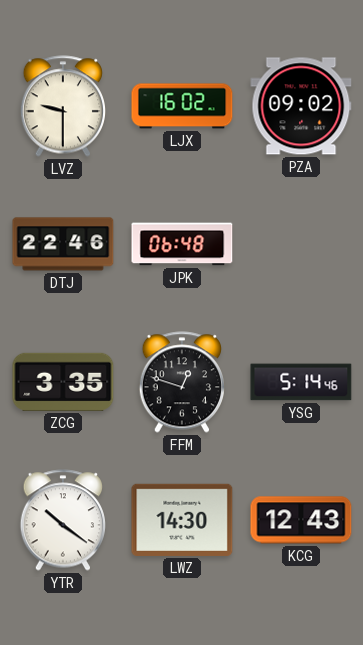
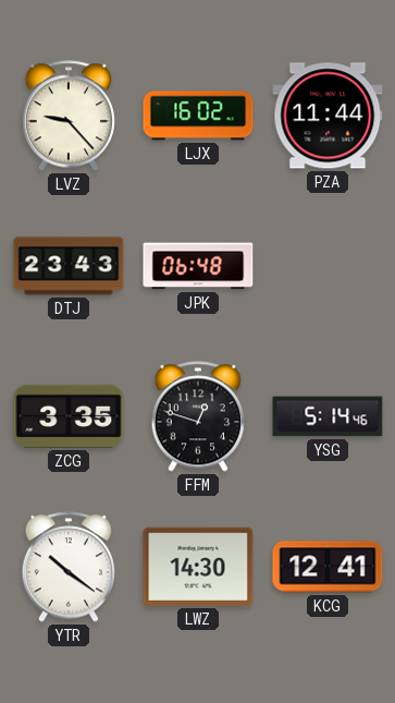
LVZ: 9:30 -> 9:23
PZA: 09:02 -> 11:44
DTJ: 22:46 -> 23:43
KCG: 12:43 -> 12:41
